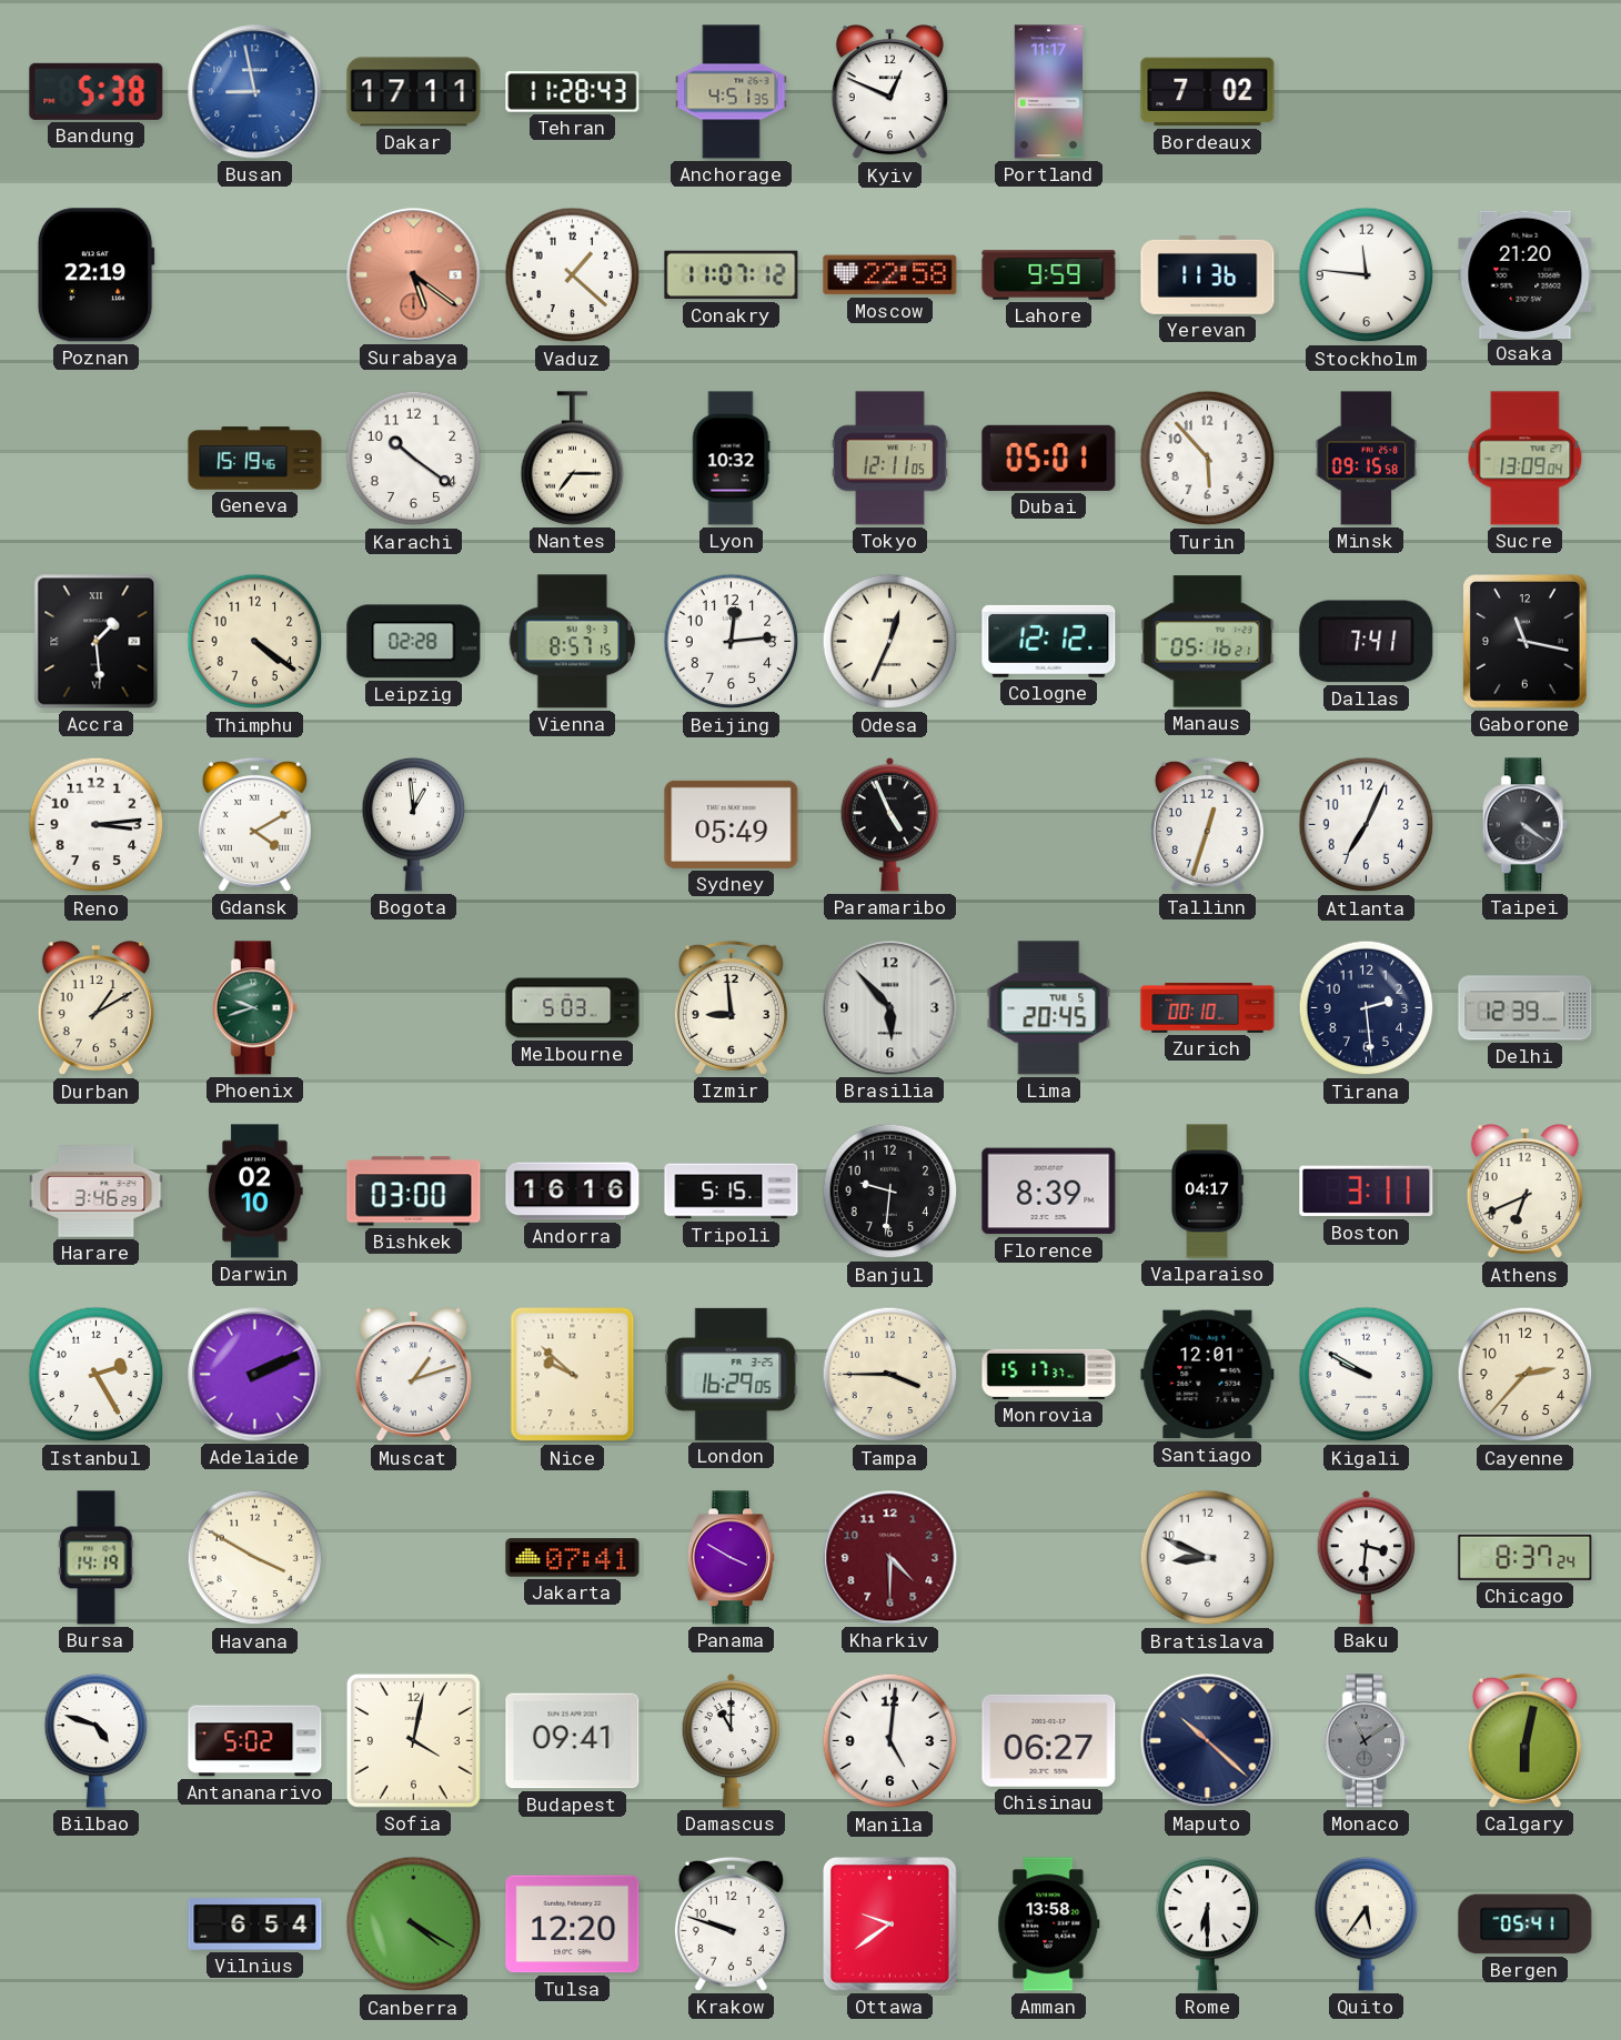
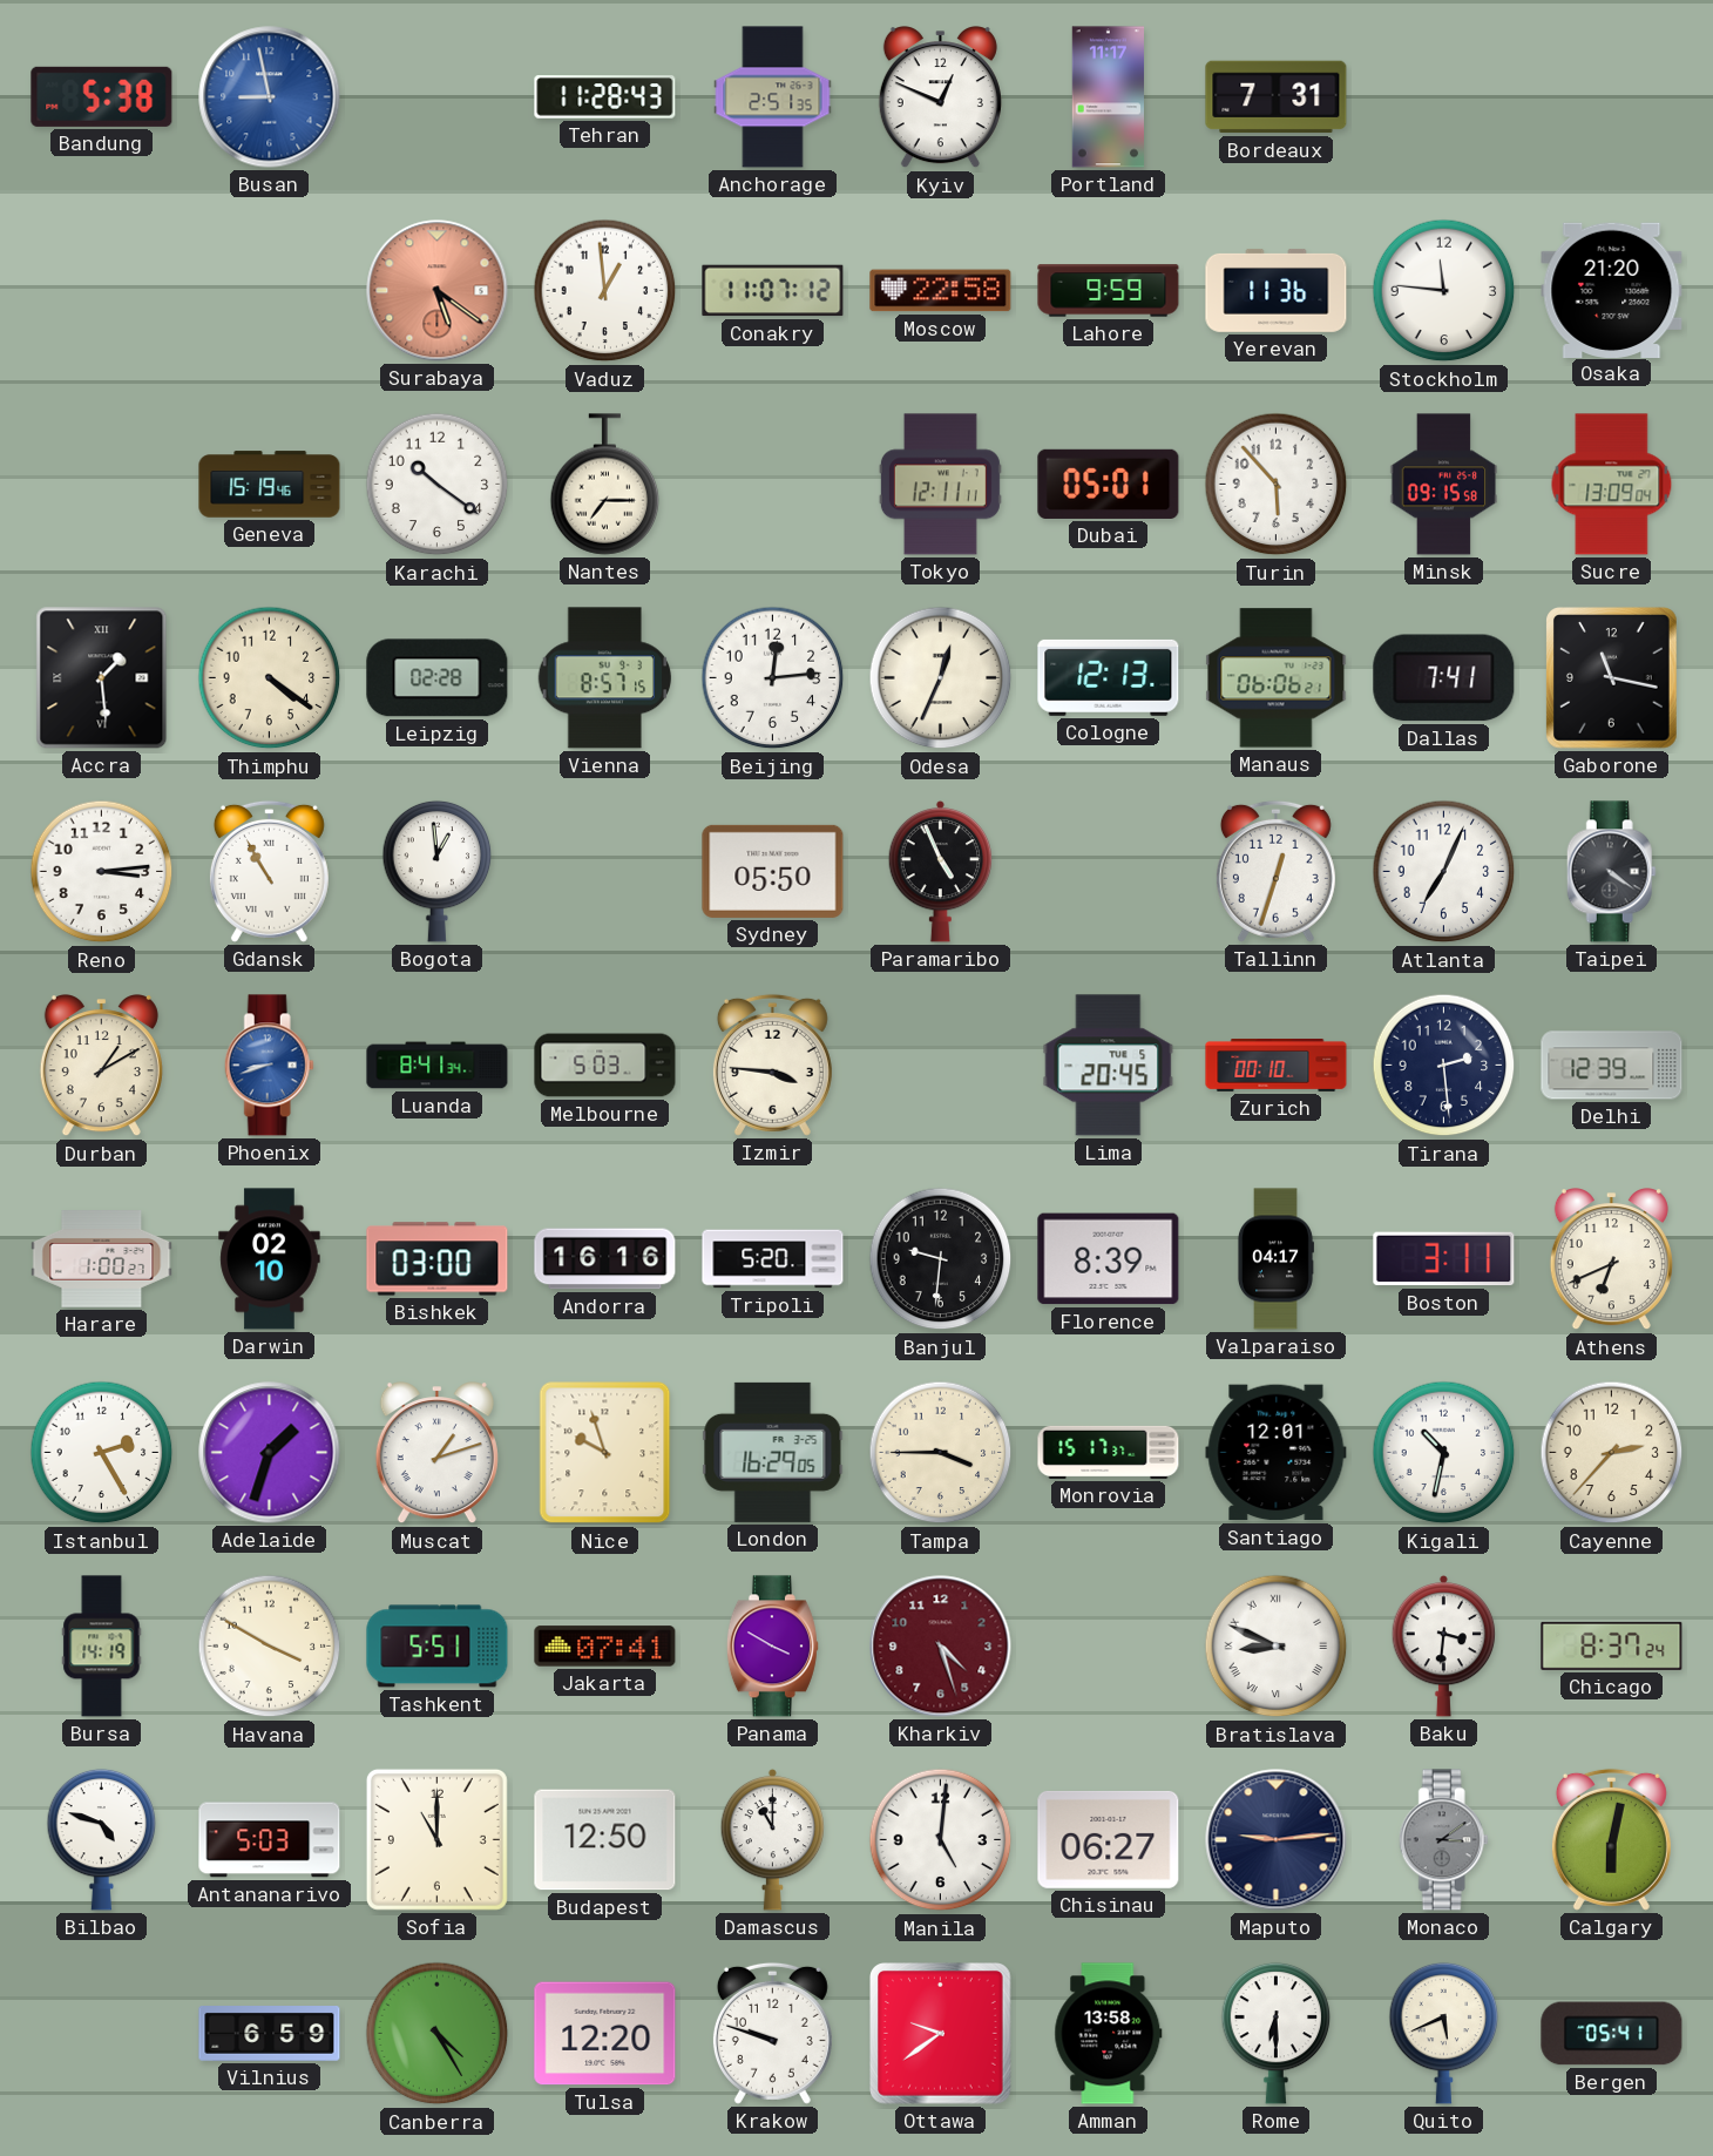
Dakar: 17:11 -> none
Anchorage: 4:51 -> 2:51
Bordeaux: 7:02 -> 7:31
Poznan: 22:19 -> none
Vaduz: 1:22 -> 12:59
Lyon: 10:32 -> none
Tokyo: 12:11:05 -> 12:11:11
Cologne: 12:12 -> 12:13
Manaus: 05:16 -> 06:06
Gdansk: 4:10 -> 10:55
Sydney: 05:49 -> 05:50
Phoenix: 9:42 -> 8:42
Phoenix dial: green -> blue
Luanda: none -> 8:41
Izmir: 8:59 -> 3:46
Brasilia: 5:53 -> none
Harare: 3:46 -> 1:00
Tripoli: 5:15 -> 5:20
Adelaide: 2:11 -> 1:33
Nice: 9:52 -> 9:57
Kigali: 9:50 -> 10:32
Tashkent: none -> 5:51
Kharkiv: 4:30 -> 4:27
Bratislava numerals: Arabic -> Roman
Antananarivo: 5:02 -> 5:03
Sofia: 4:02 -> 11:00
Budapest: 09:41 -> 12:50
Maputo: 10:22 -> 9:14
Monaco: 11:09 -> 3:09
Vilnius: 6:54 -> 6:59
Canberra: 4:20 -> 4:25
Quito: 5:36 -> 5:41
